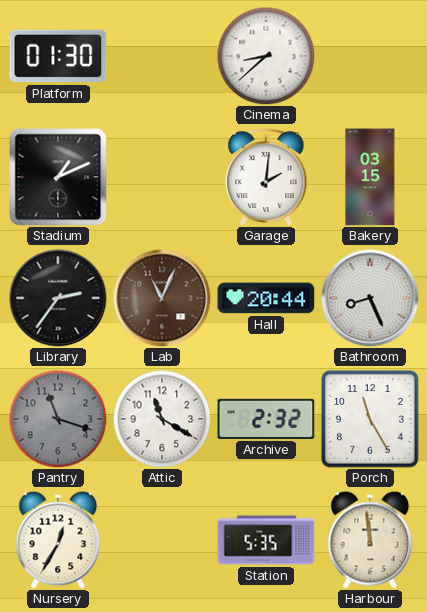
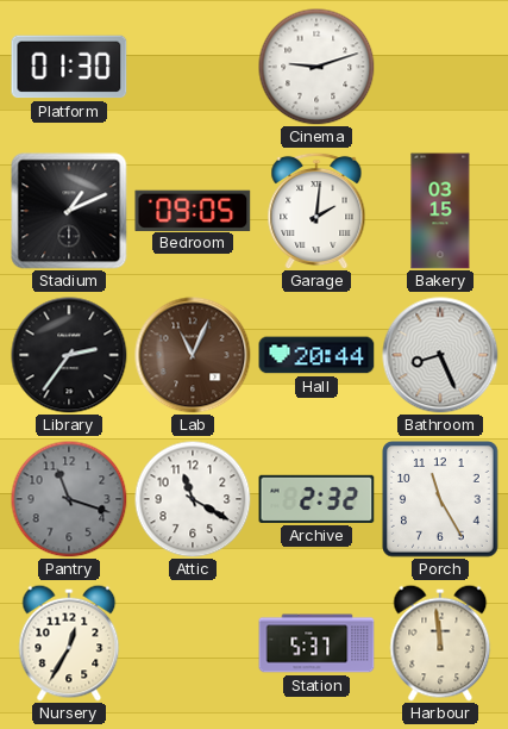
Cinema: 8:38 -> 9:12
Bedroom: none -> 09:05
Station: 5:35 -> 5:37
